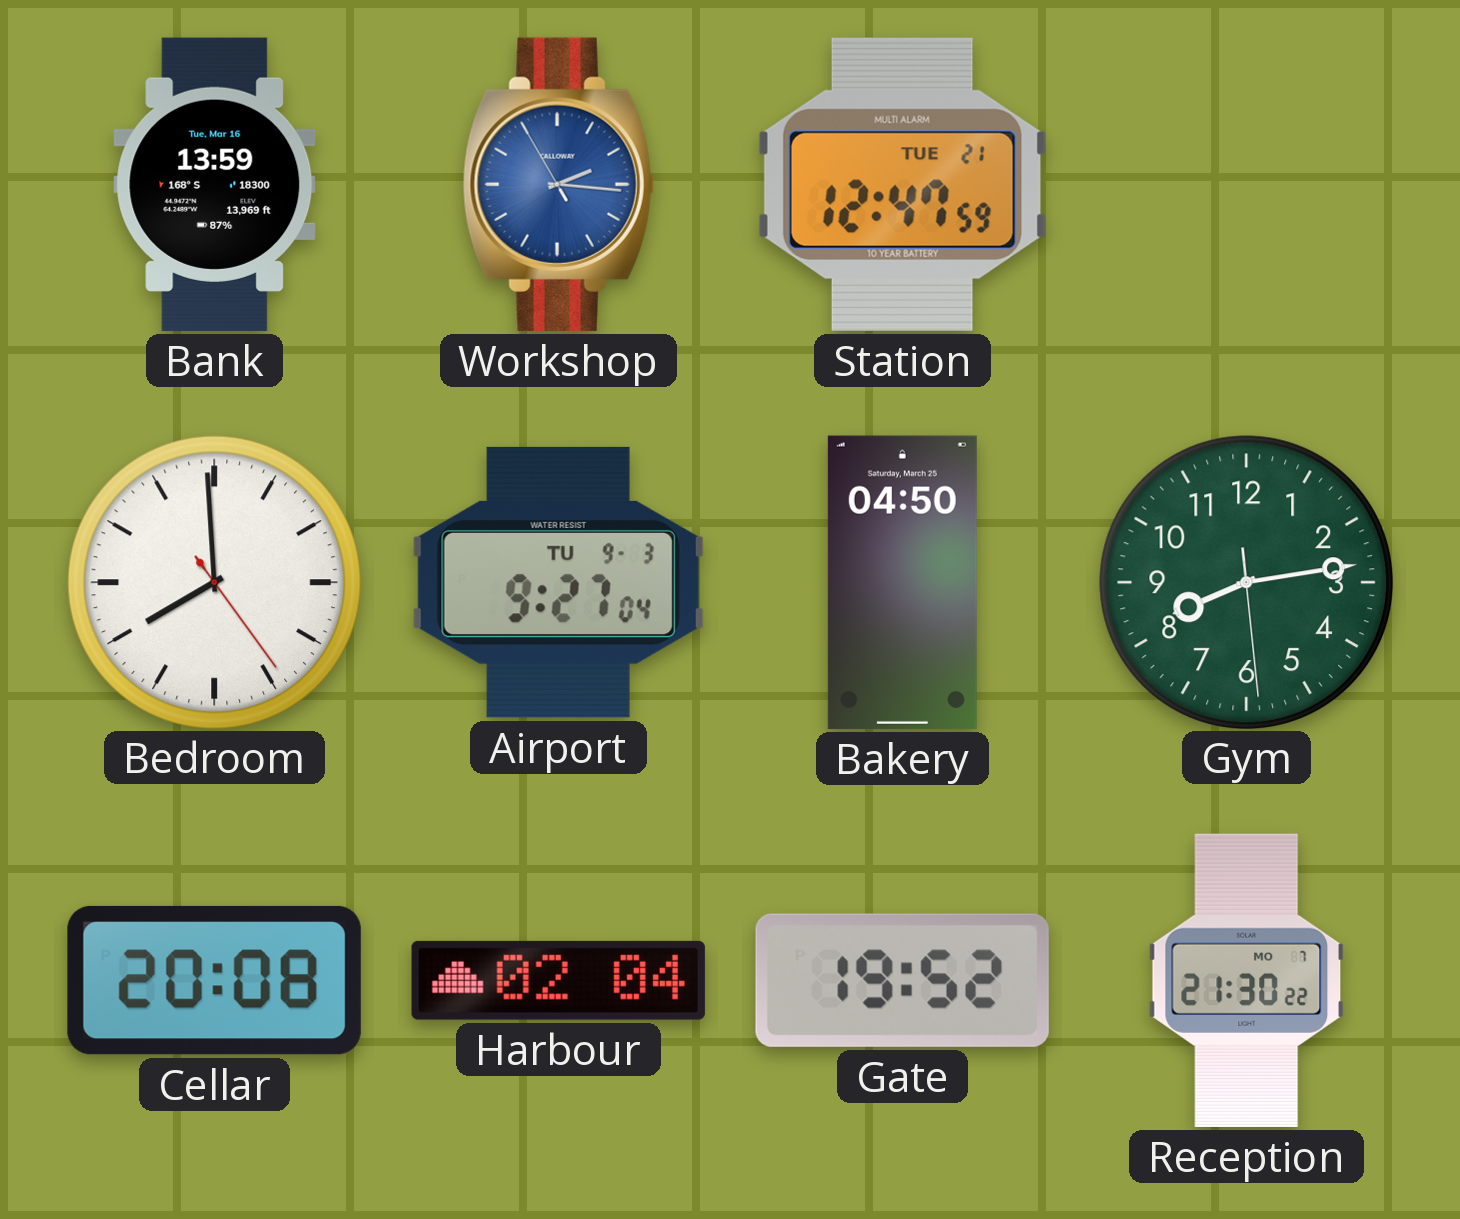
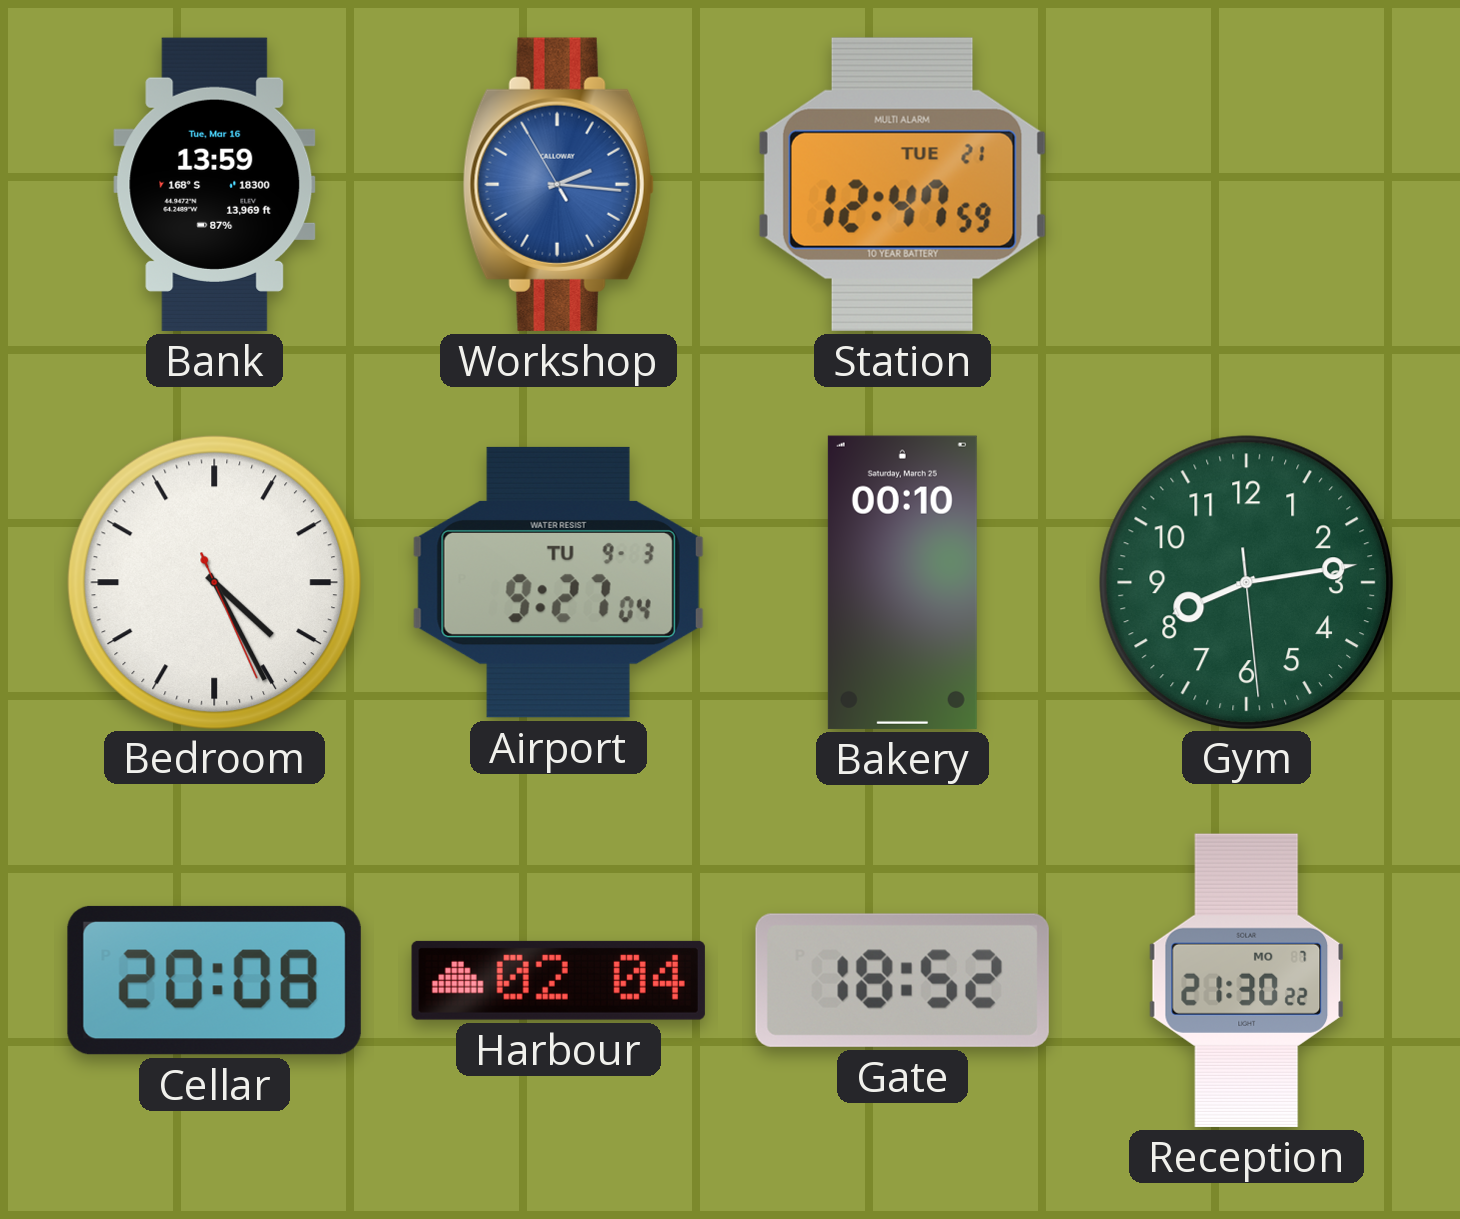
Bedroom: 7:59 -> 4:25
Bakery: 04:50 -> 00:10
Gate: 19:52 -> 18:52
